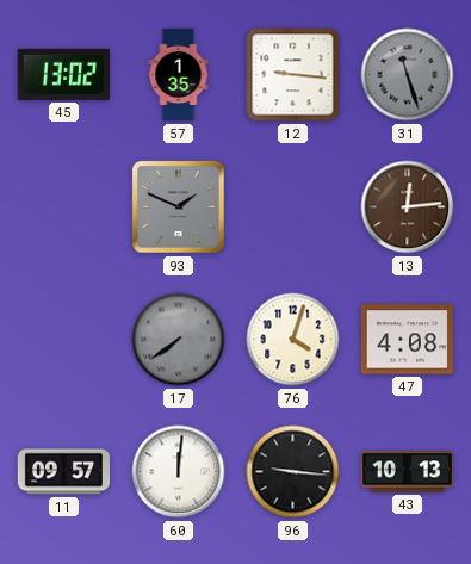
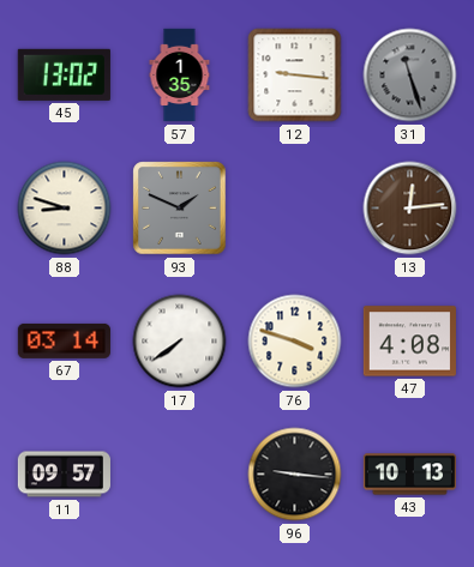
88: none -> 8:48
67: none -> 03:14
17 dial: grey -> white
76: 4:03 -> 3:48
60: 12:01 -> none
